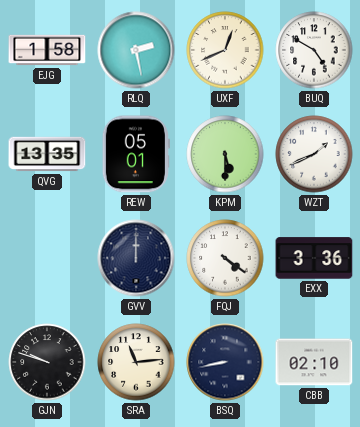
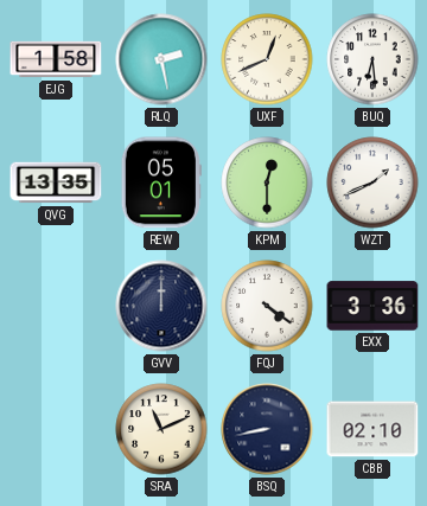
BUQ: 4:50 -> 6:29
KPM: 5:30 -> 12:30
GJN: 9:48 -> none
SRA: 11:14 -> 11:11
